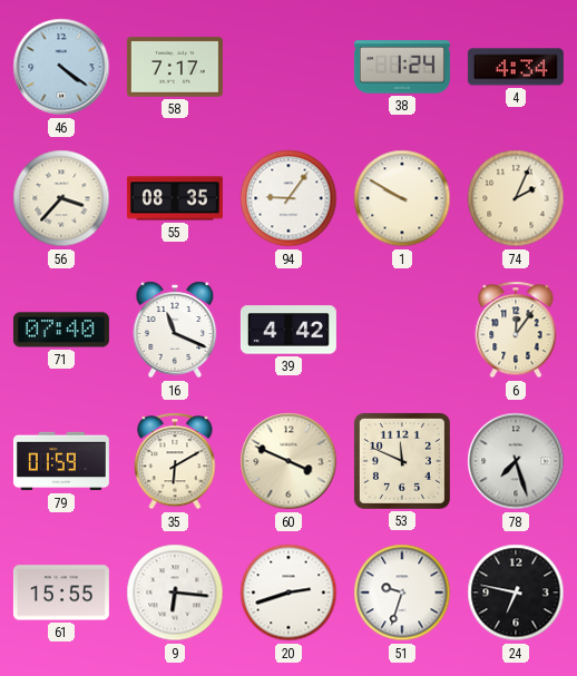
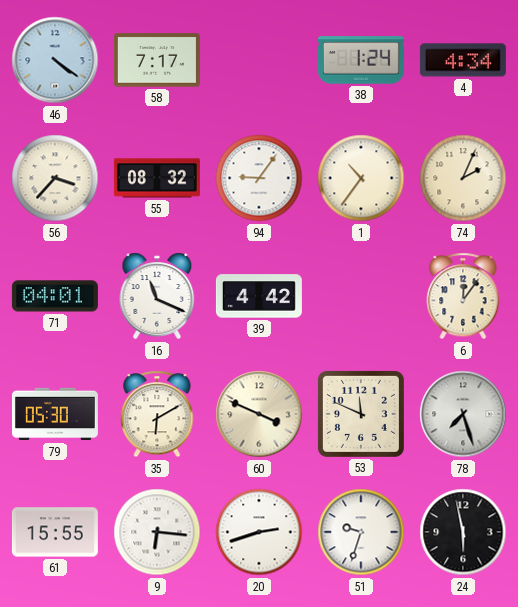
55: 08:35 -> 08:32
1: 9:50 -> 10:36
71: 07:40 -> 04:01
79: 01:59 -> 05:30
24: 6:47 -> 5:58
